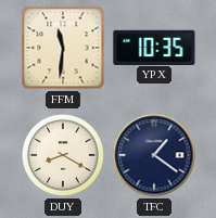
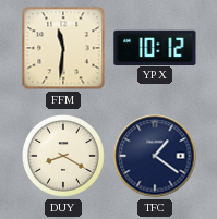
YPX: 10:35 -> 10:12
